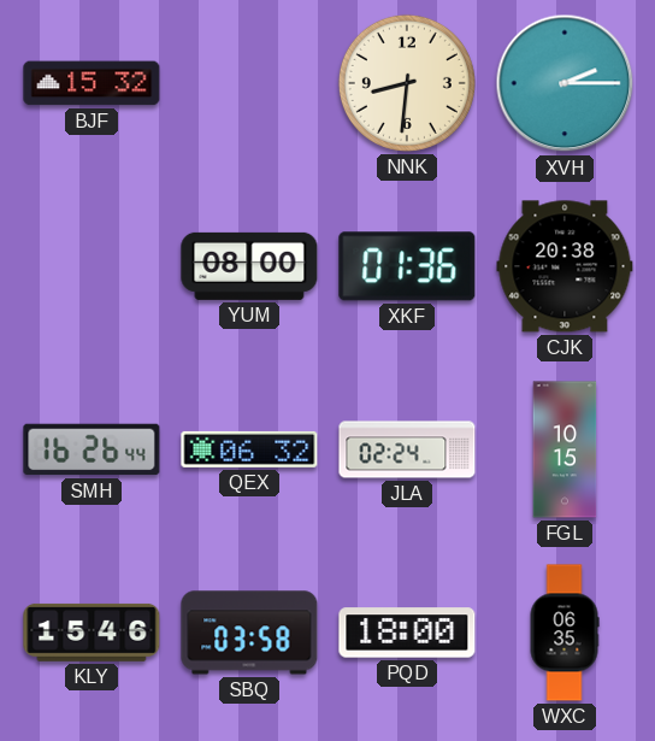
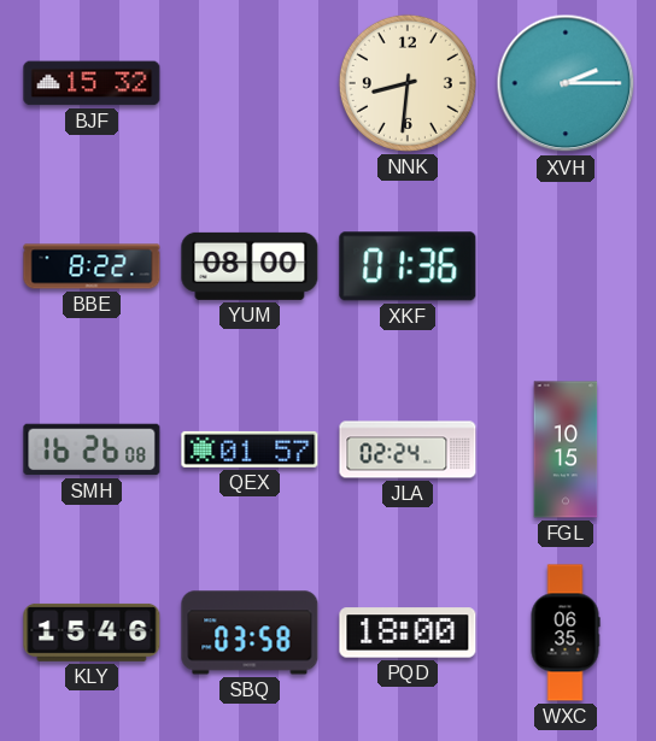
BBE: none -> 8:22
CJK: 20:38 -> none
SMH: 16:26:44 -> 16:26:08
QEX: 06:32 -> 01:57
